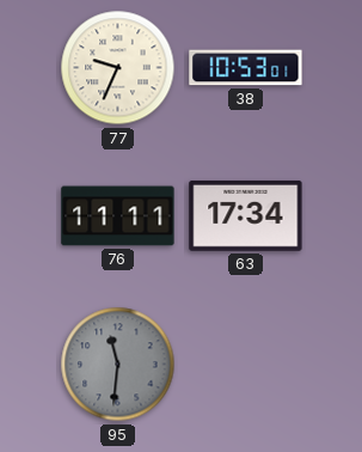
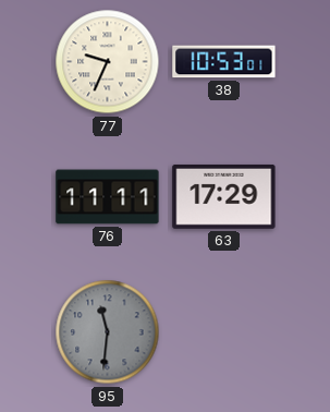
63: 17:34 -> 17:29
